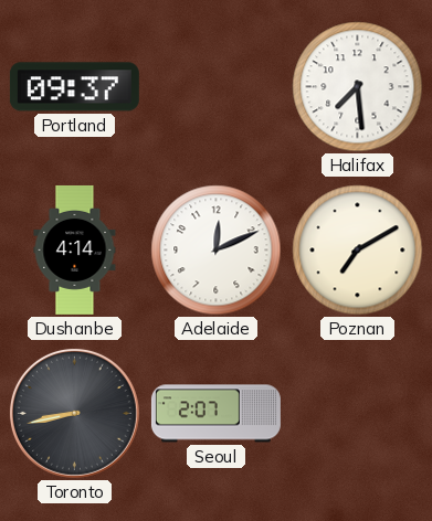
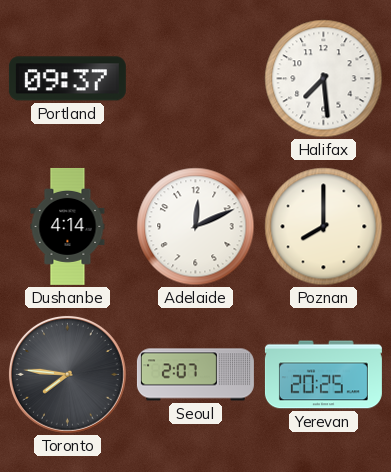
Poznan: 7:10 -> 8:00
Toronto: 8:43 -> 7:46
Yerevan: none -> 20:25
